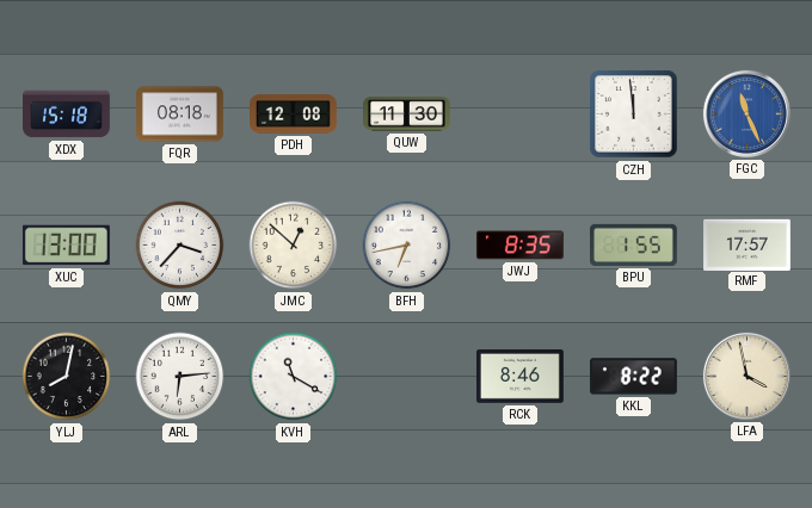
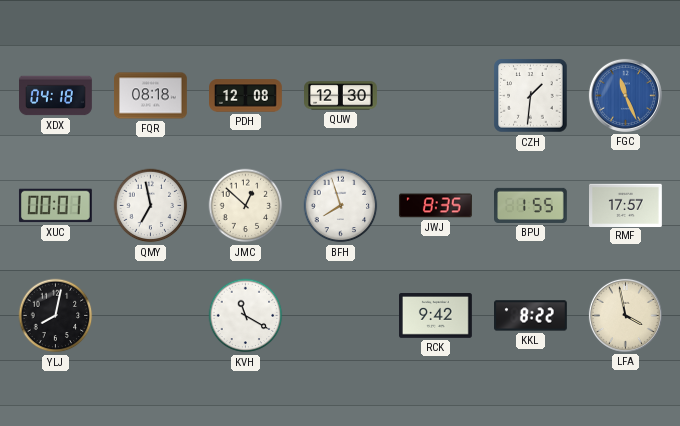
XDX: 15:18 -> 04:18
QUW: 11:30 -> 12:30
CZH: 11:59 -> 1:31
XUC: 13:00 -> 00:01
QMY: 3:37 -> 6:58
BFH: 6:43 -> 7:57
ARL: 6:14 -> none
RCK: 8:46 -> 9:42
